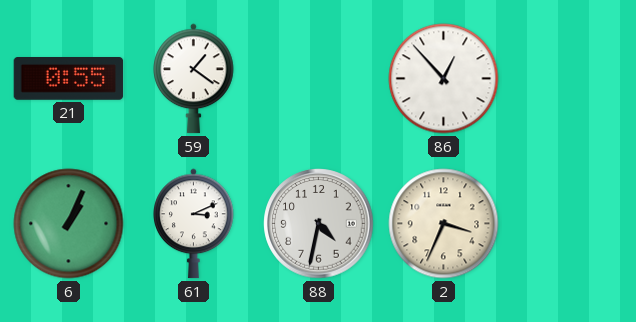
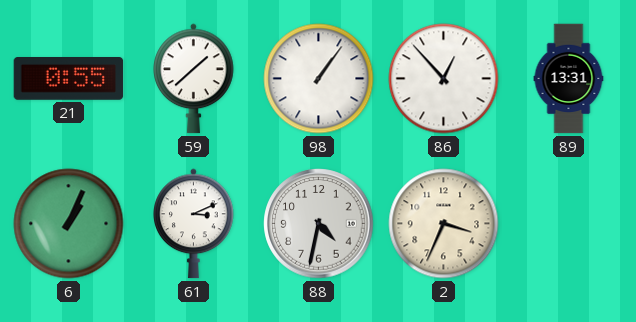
59: 1:21 -> 1:38
98: none -> 1:06
89: none -> 13:31
